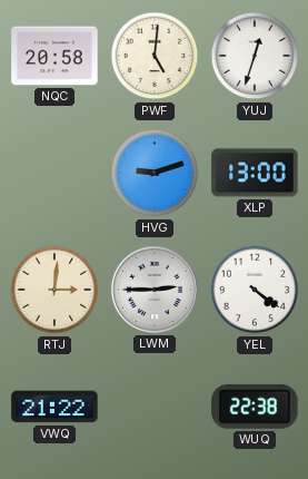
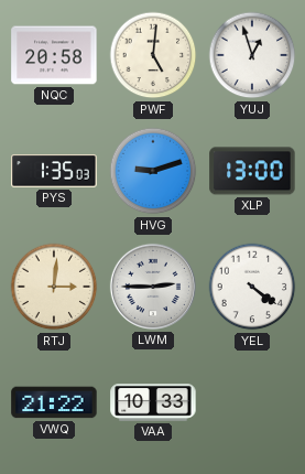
YUJ: 12:33 -> 12:57
PYS: none -> 1:35
VAA: none -> 10:33
WUQ: 22:38 -> none
